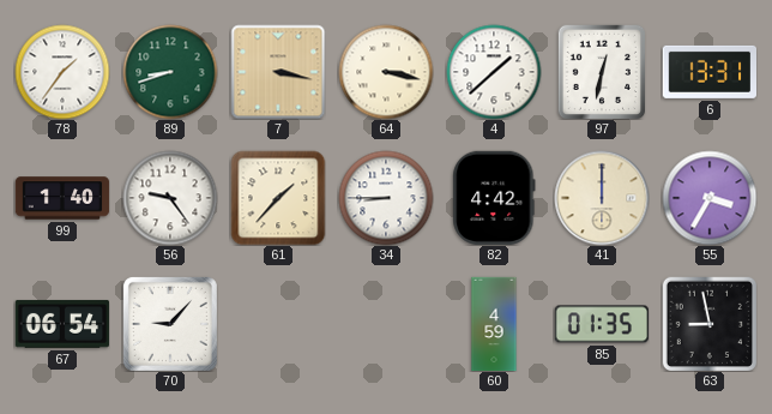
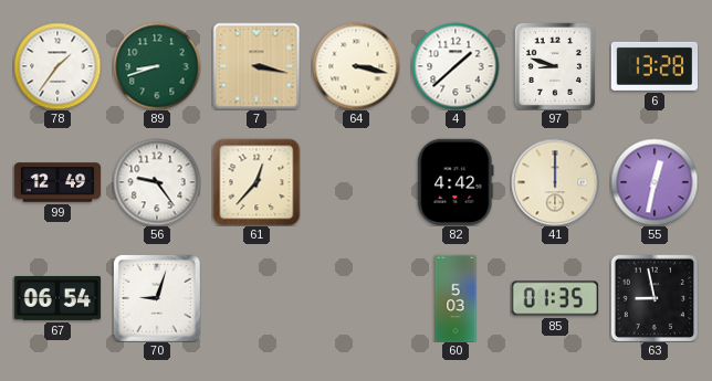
97: 12:32 -> 8:48
6: 13:31 -> 13:28
99: 1:40 -> 12:49
61: 1:37 -> 12:37
34: 8:45 -> none
55: 3:35 -> 12:32
70: 9:07 -> 9:03
60: 4:59 -> 5:03
